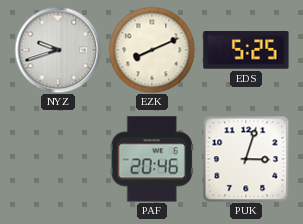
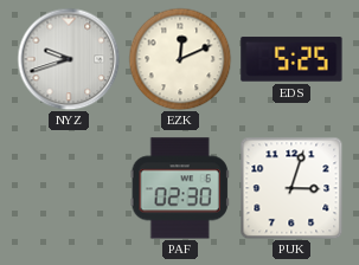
EZK: 8:11 -> 12:11
PAF: 20:46 -> 02:30
